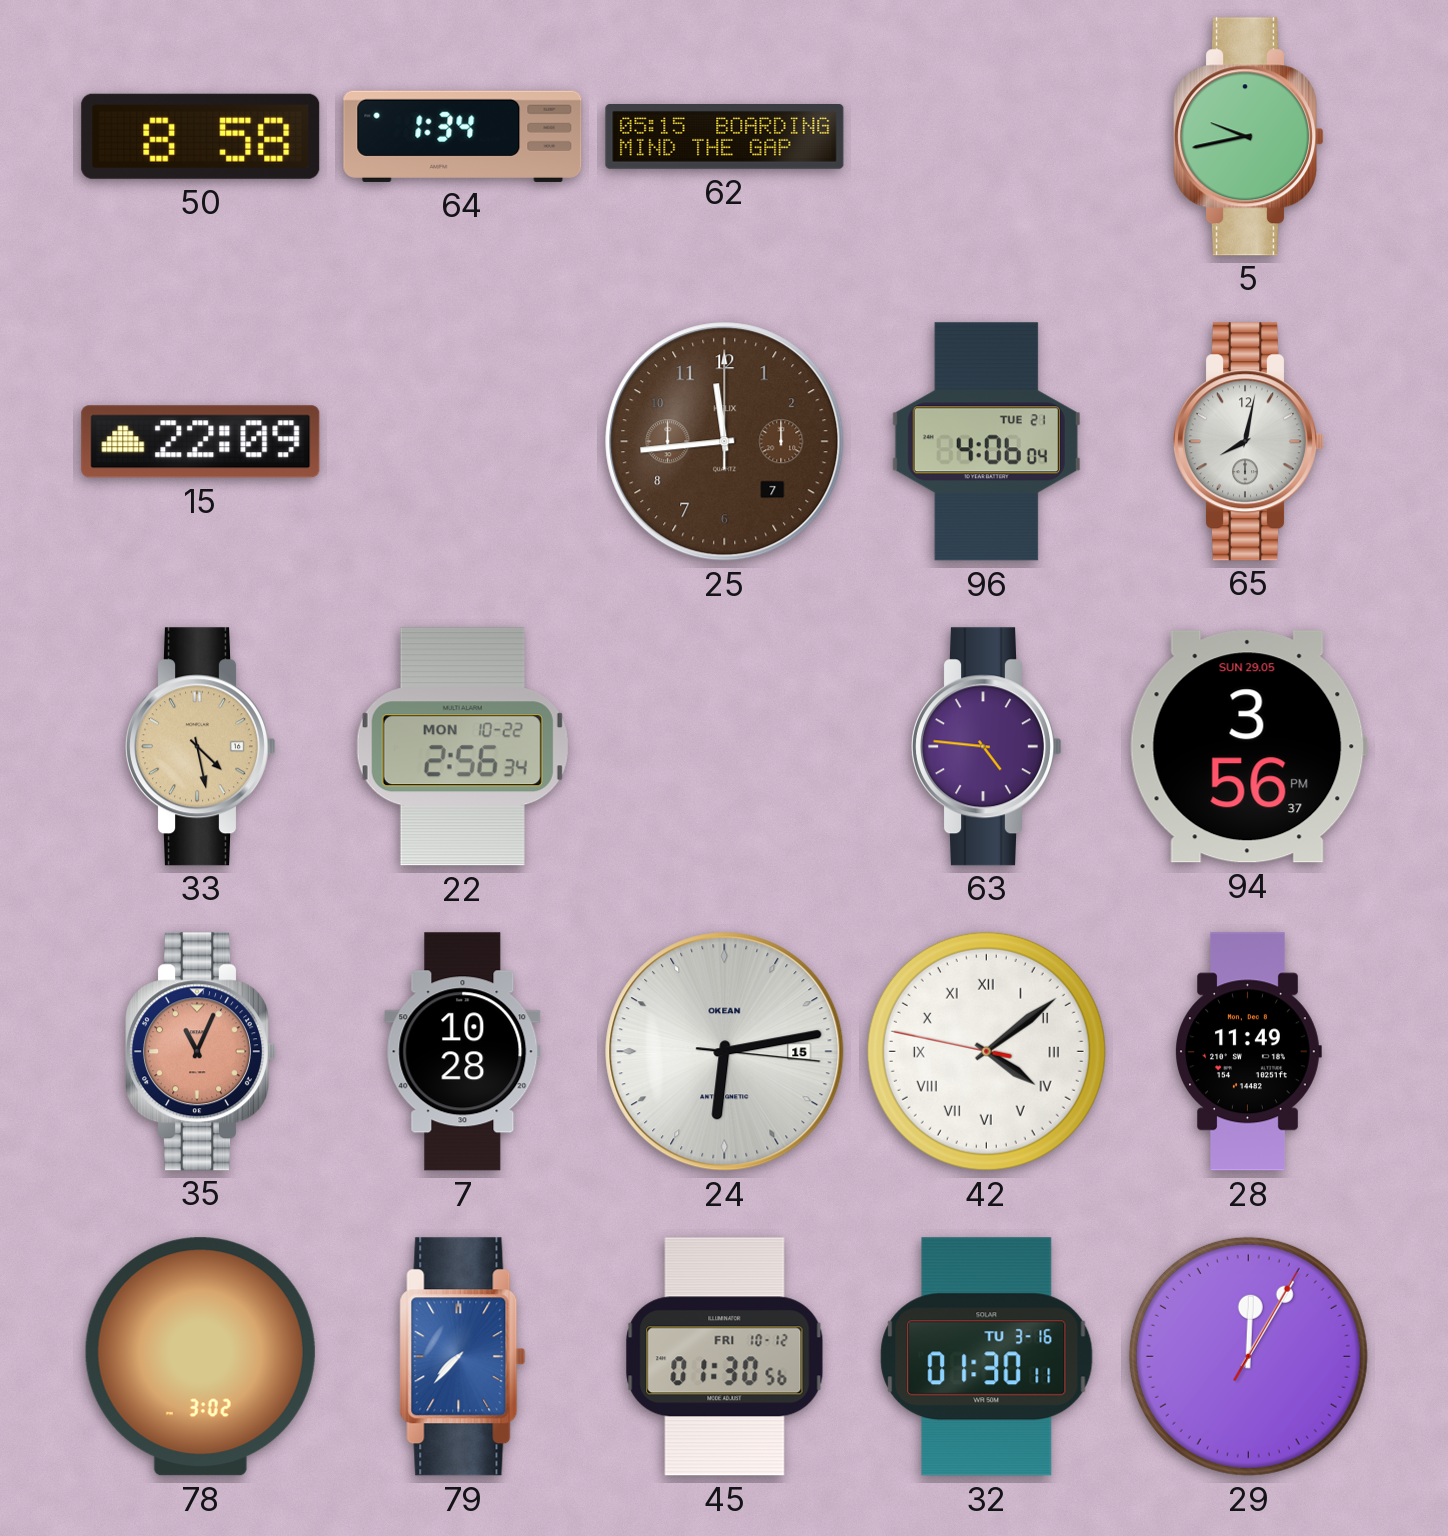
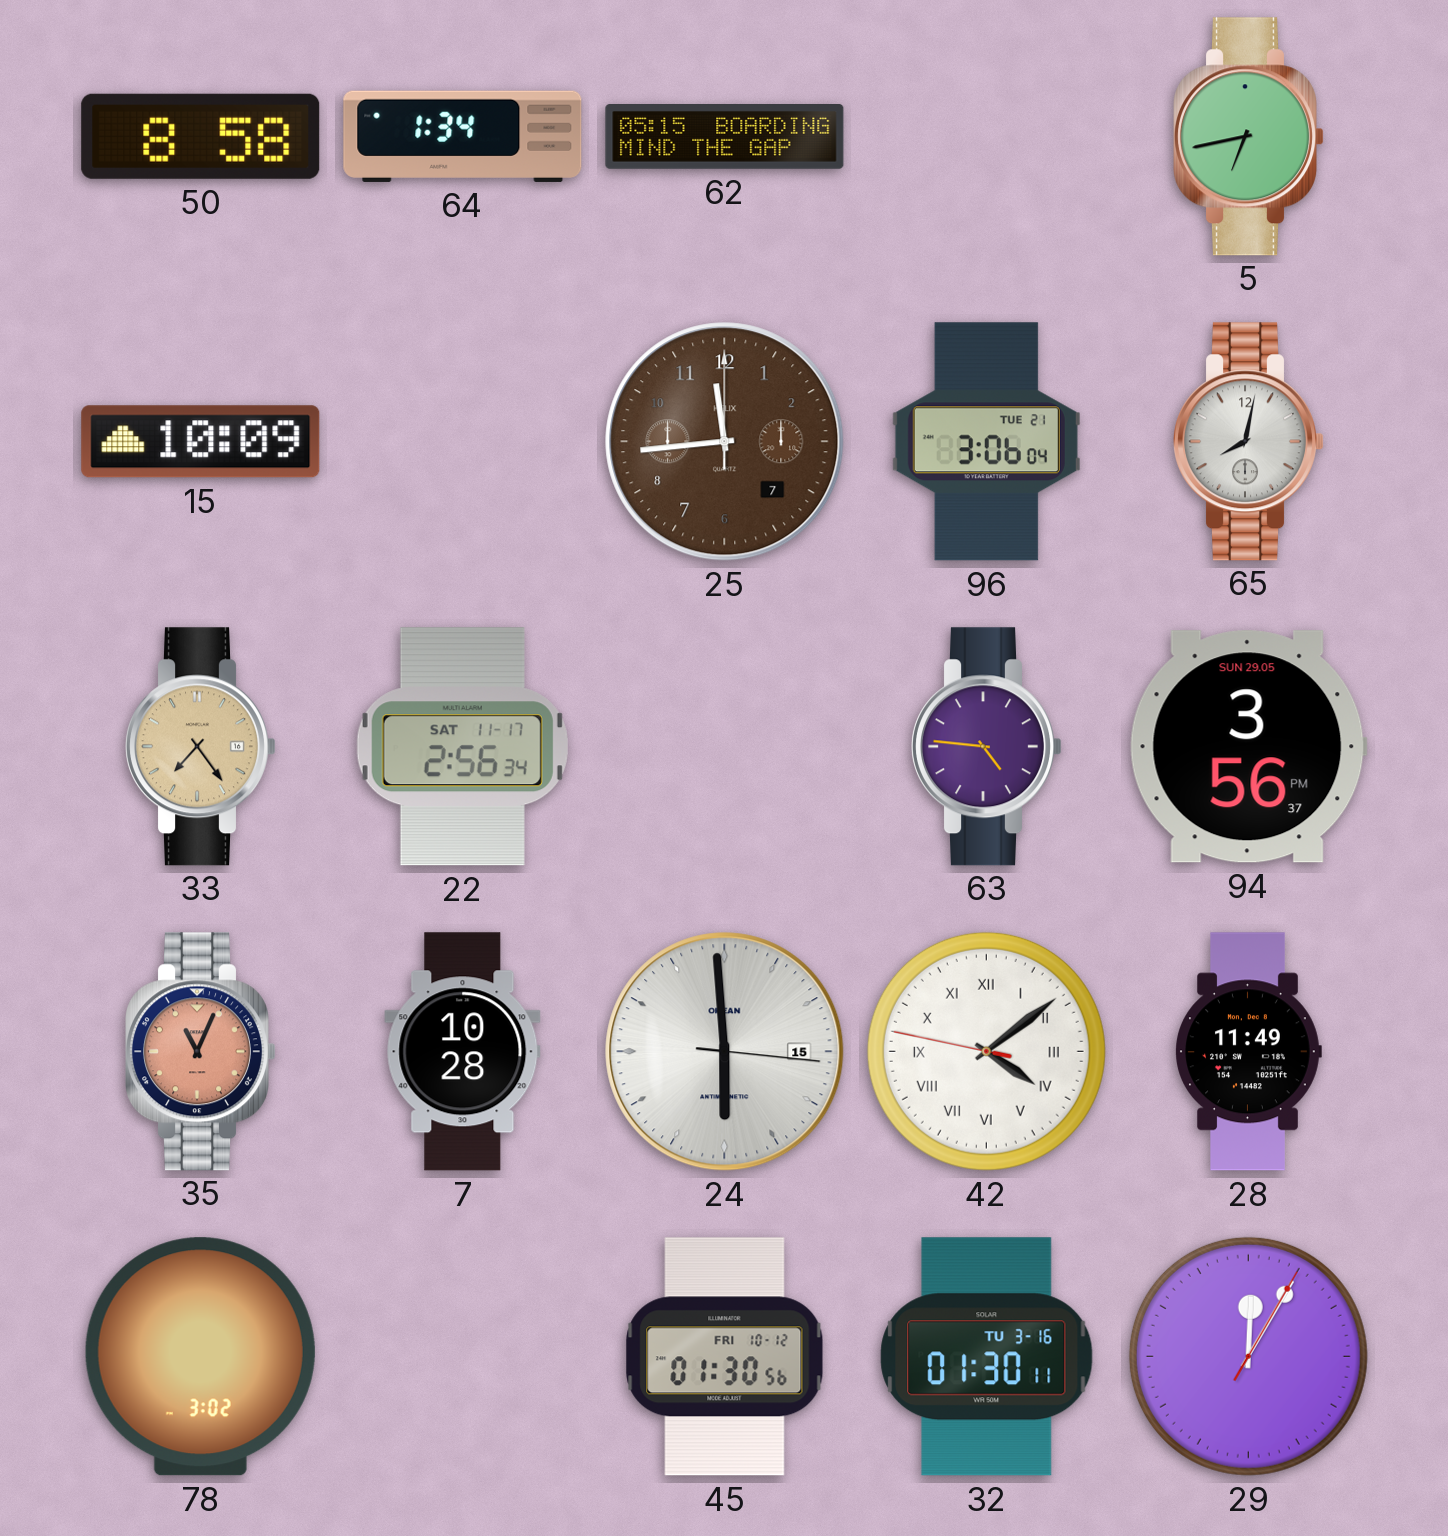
5: 9:43 -> 6:43
15: 22:09 -> 10:09
96: 4:06 -> 3:06
33: 4:28 -> 7:24
22 date: MON 10-22 -> SAT 11-17
24: 6:13 -> 5:59
79: 7:37 -> none
